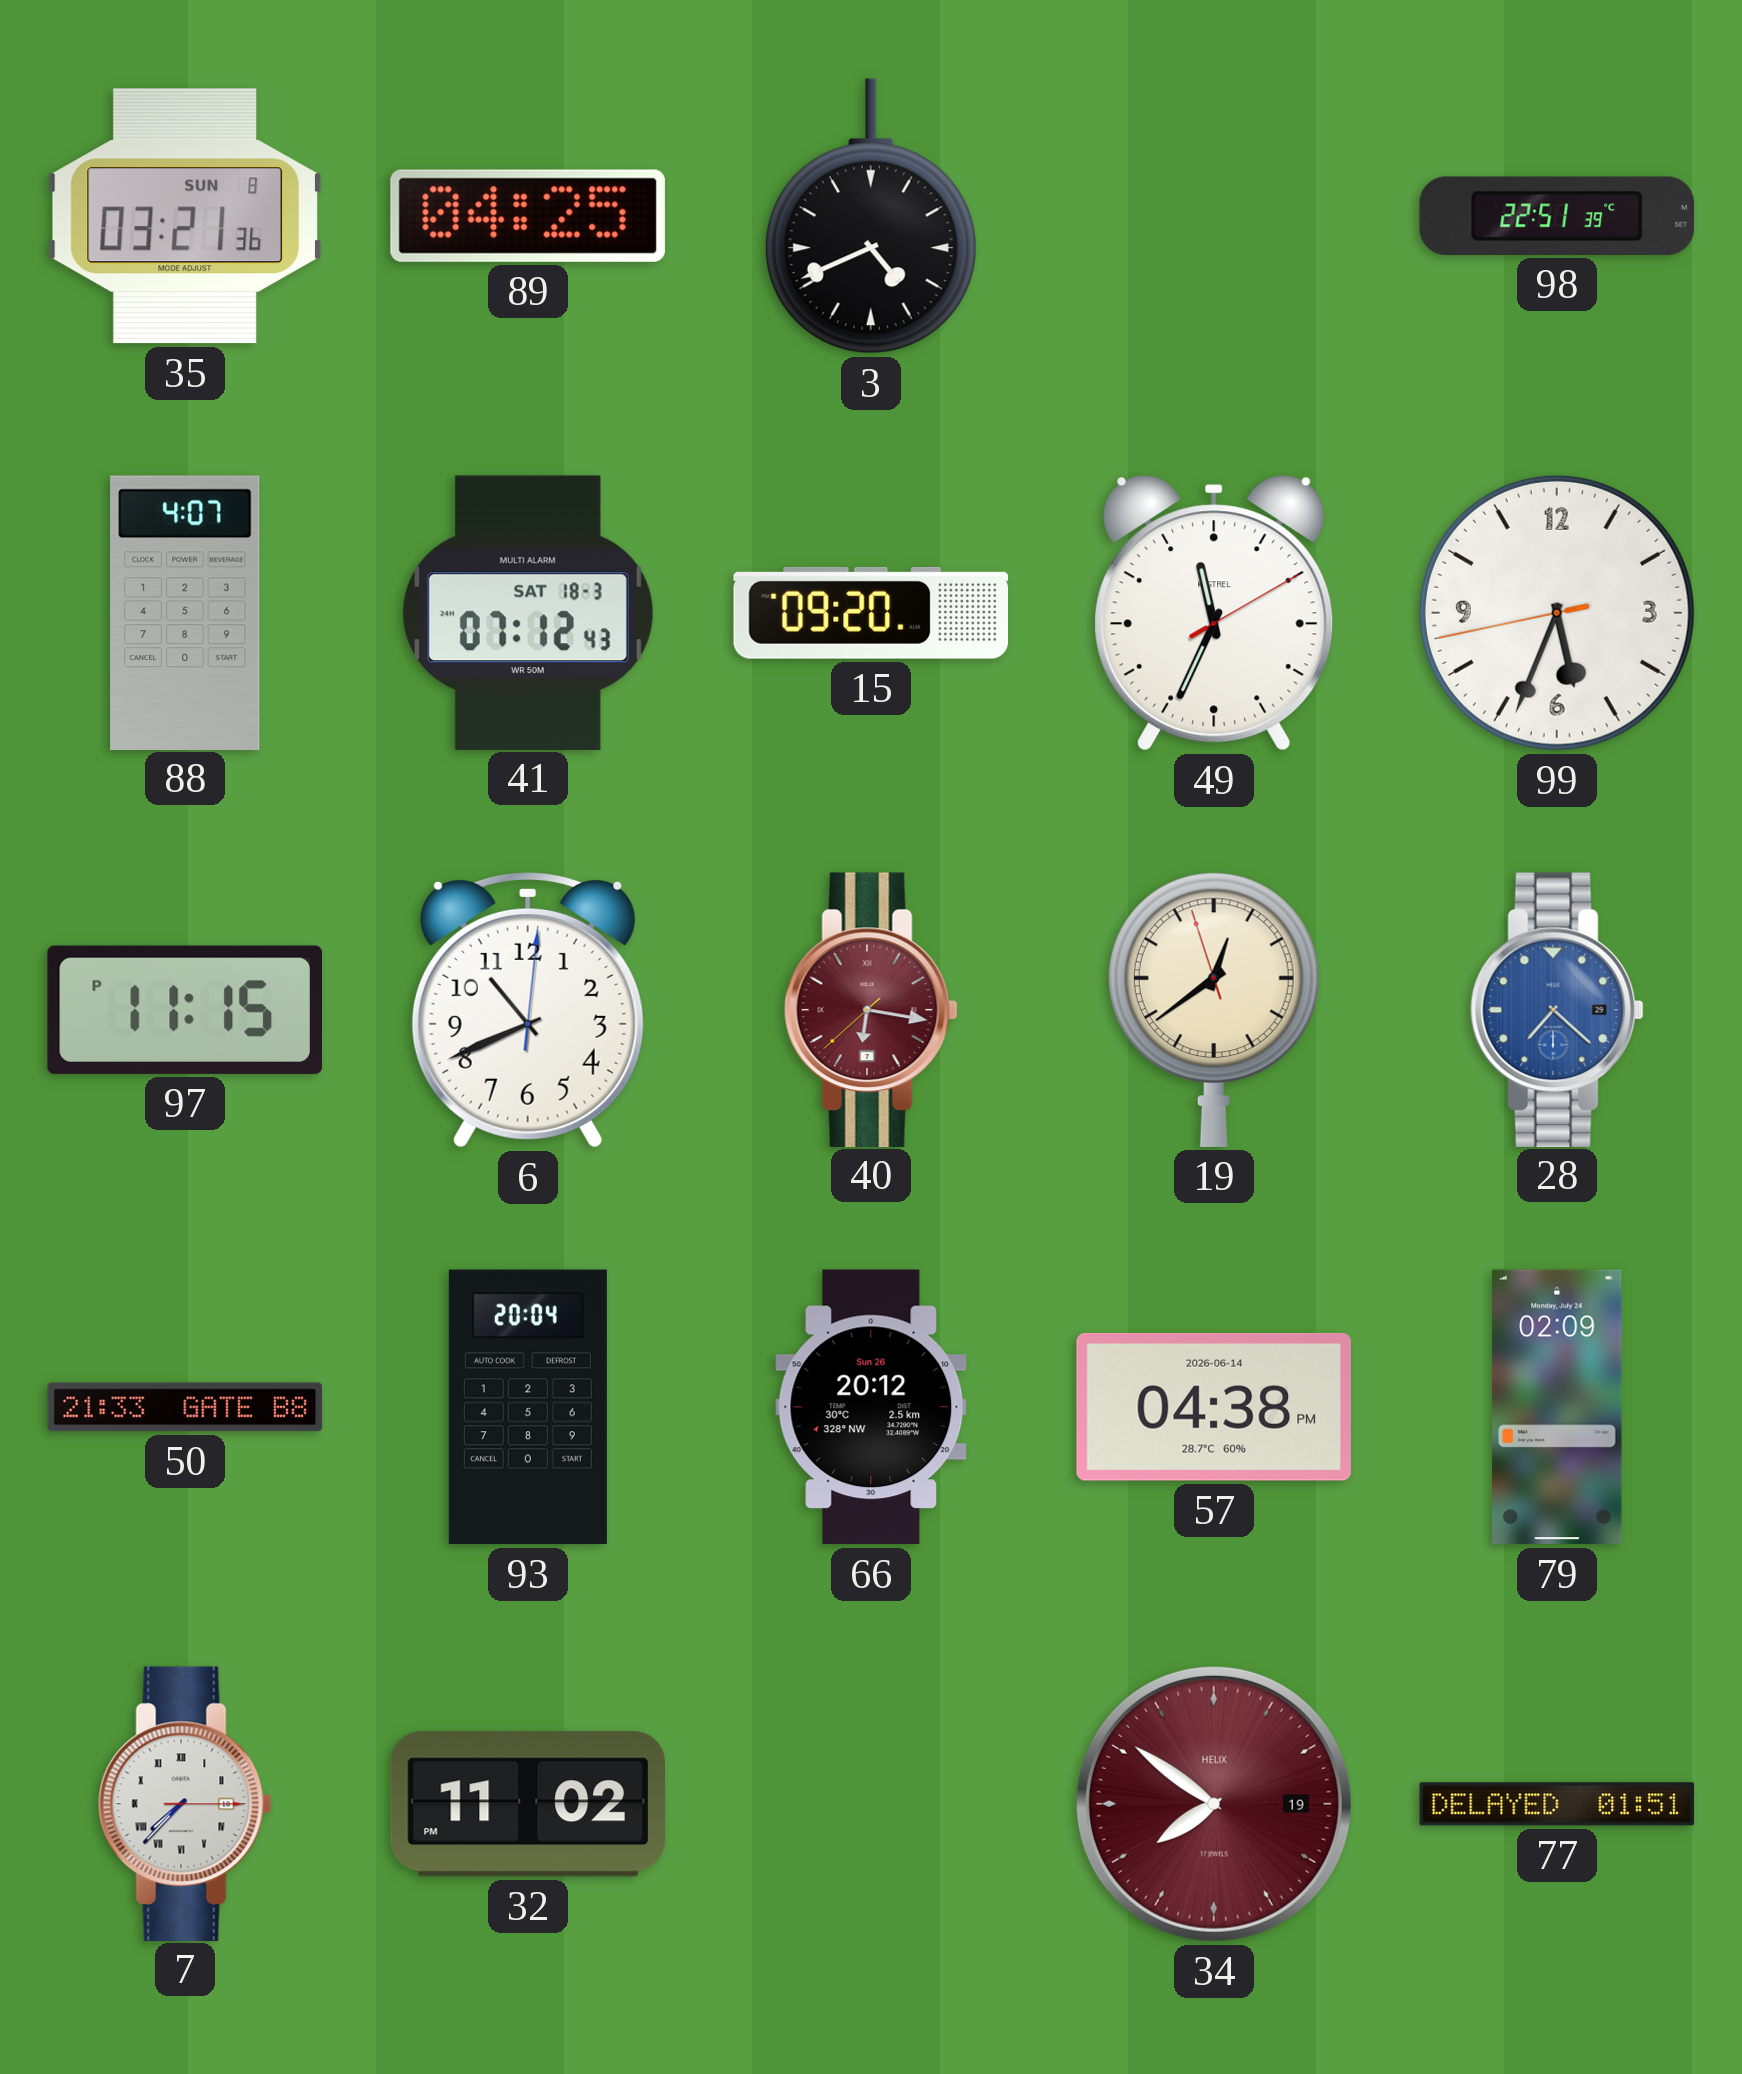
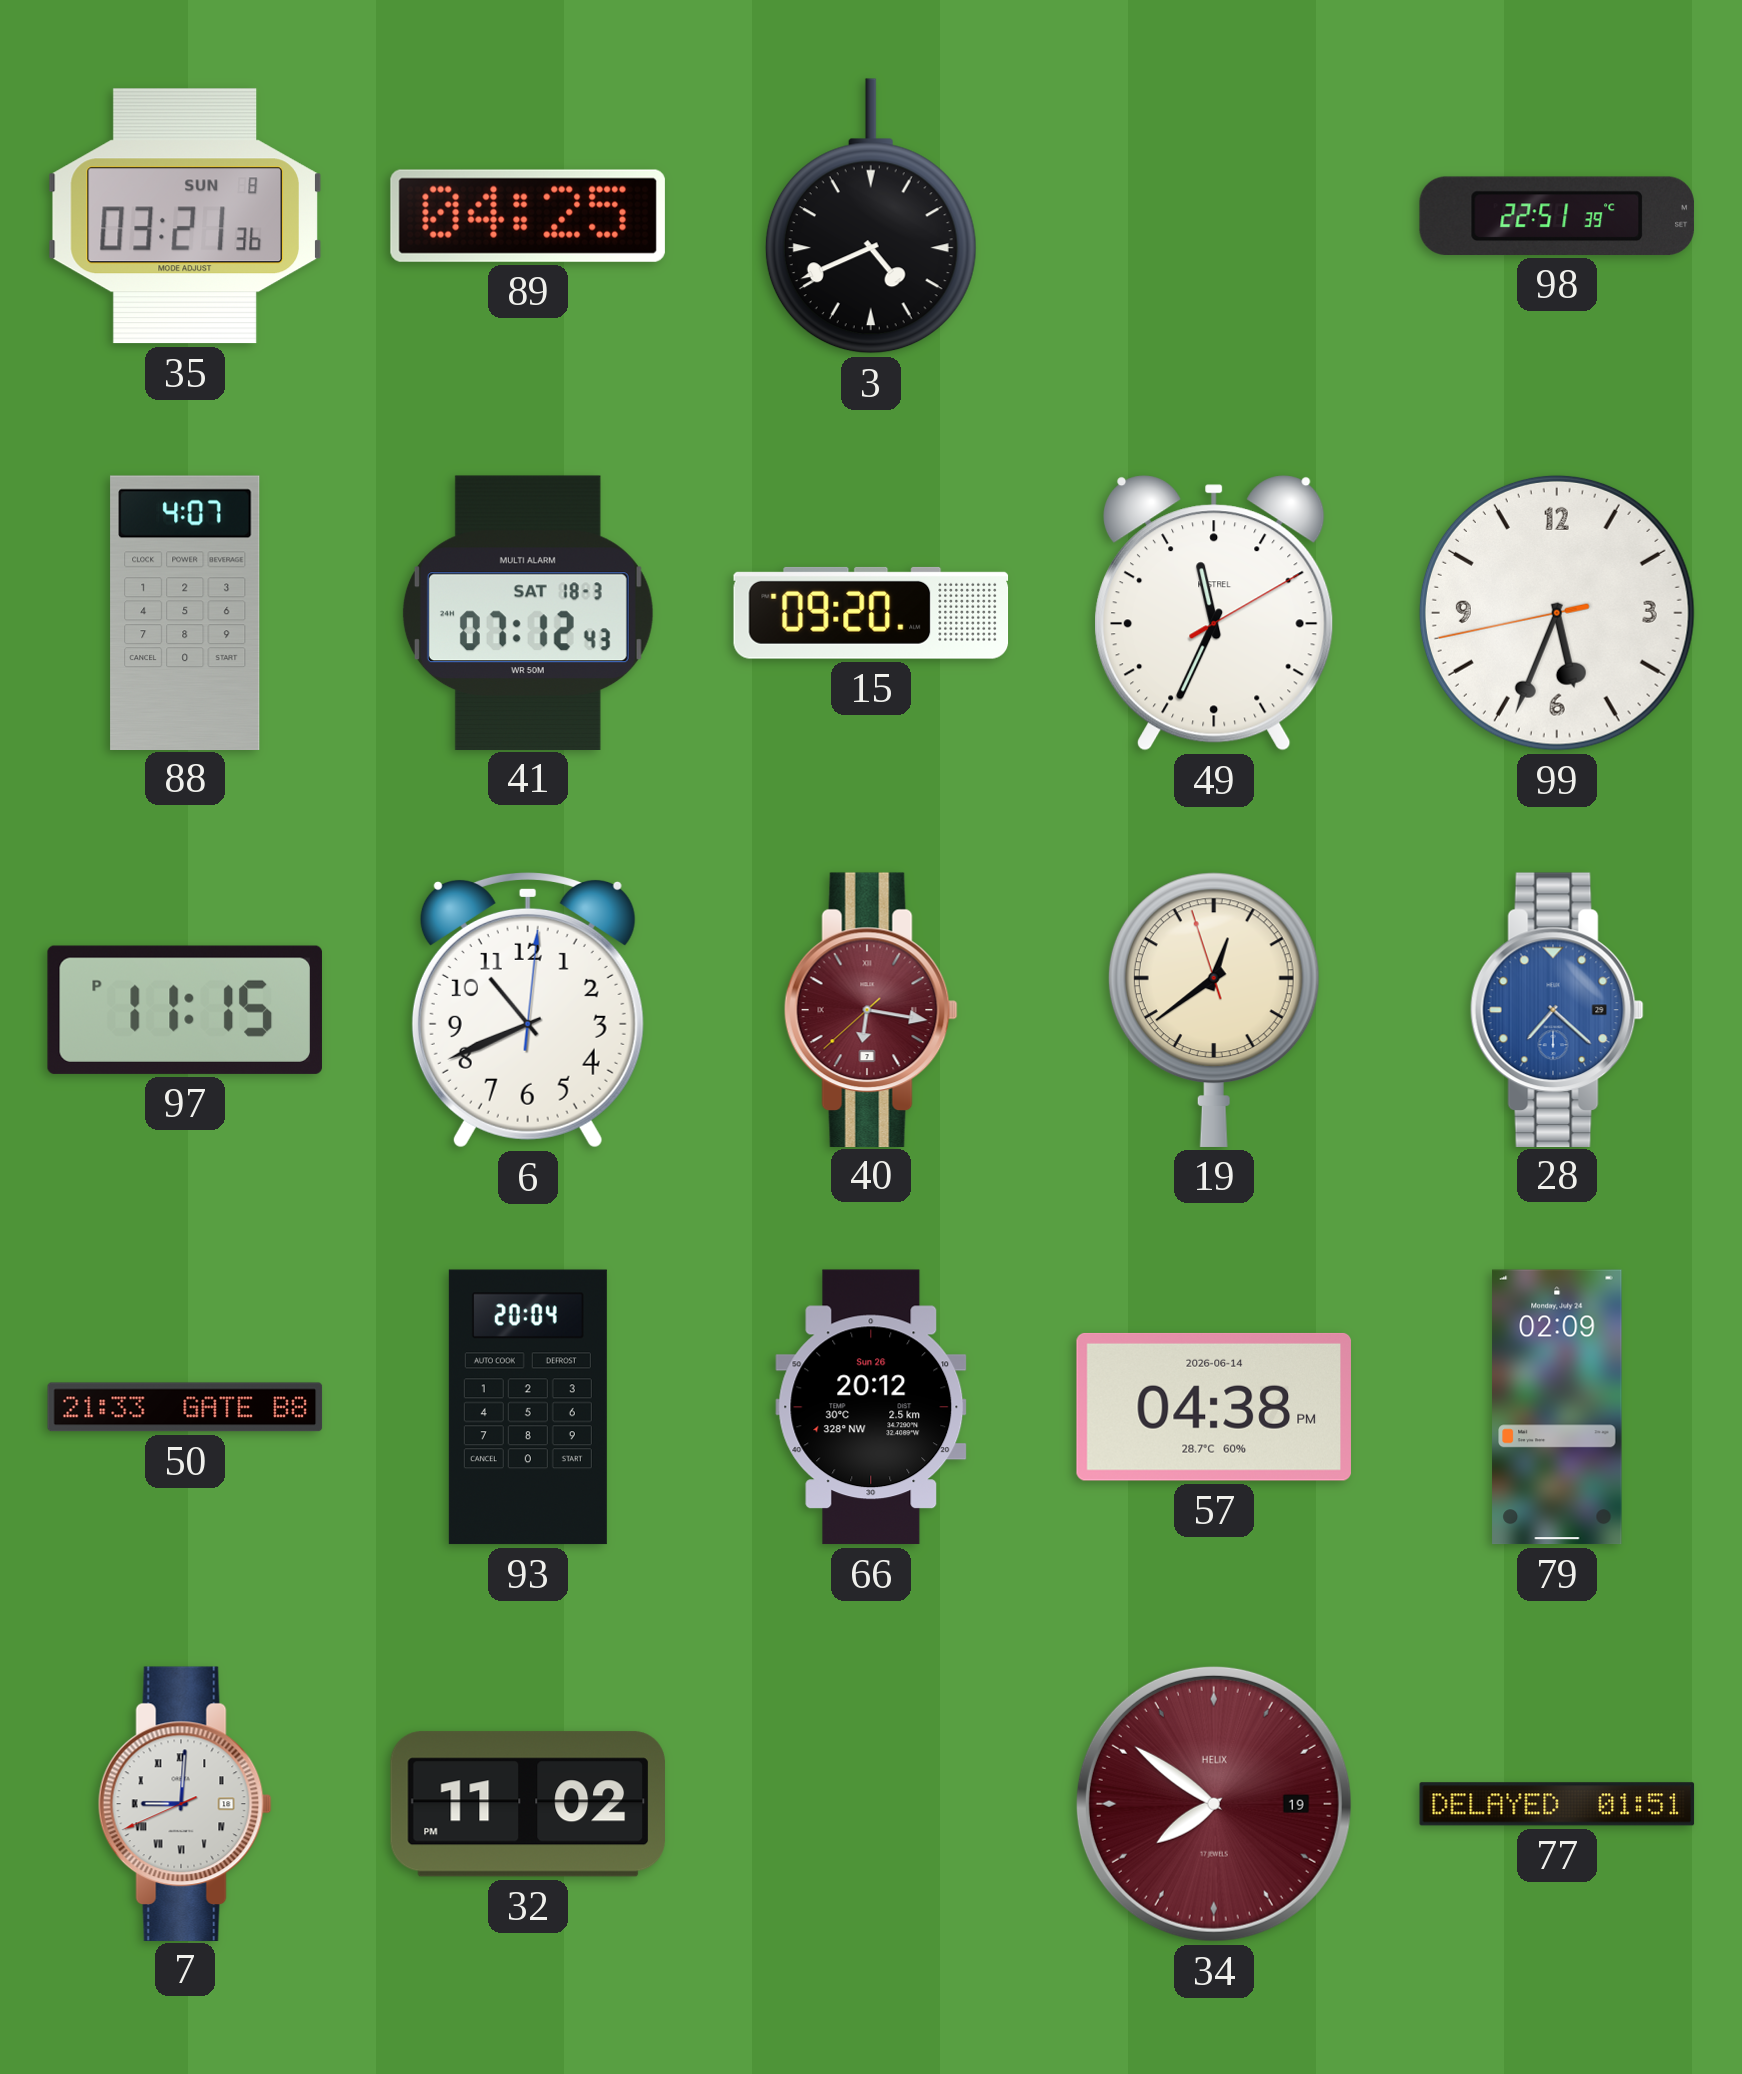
7: 7:37 -> 9:00
